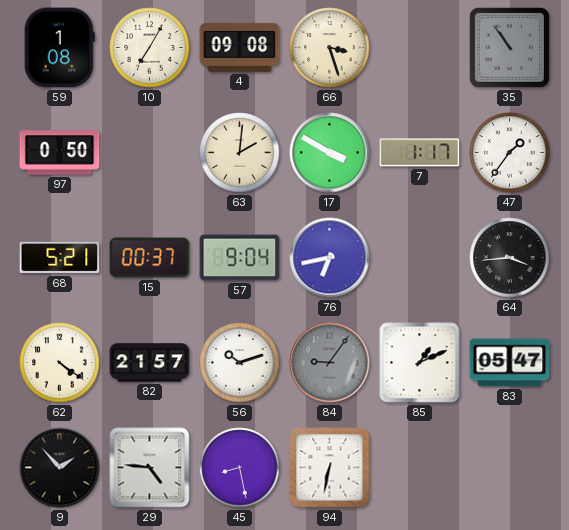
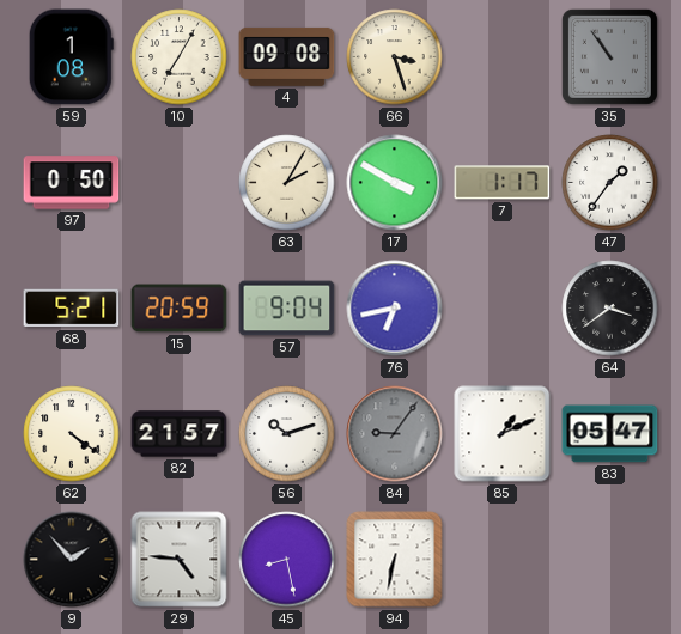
63: 2:01 -> 2:05
15: 00:37 -> 20:59
64: 3:44 -> 3:39
